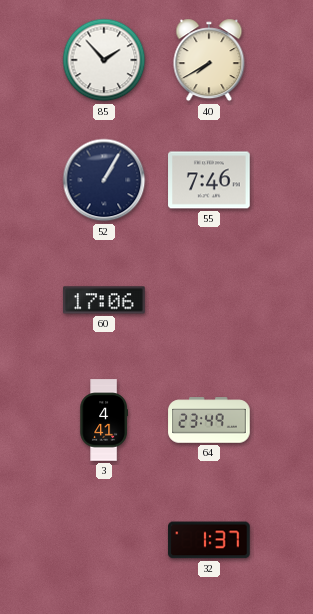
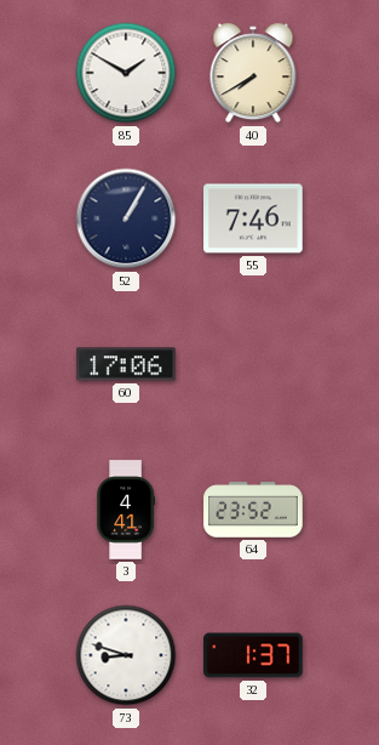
85: 1:53 -> 1:50
64: 23:49 -> 23:52
73: none -> 8:48
